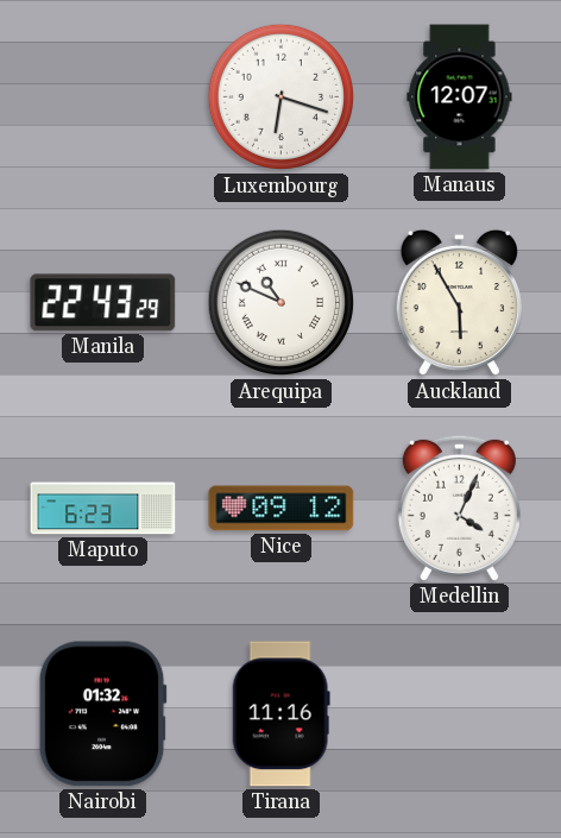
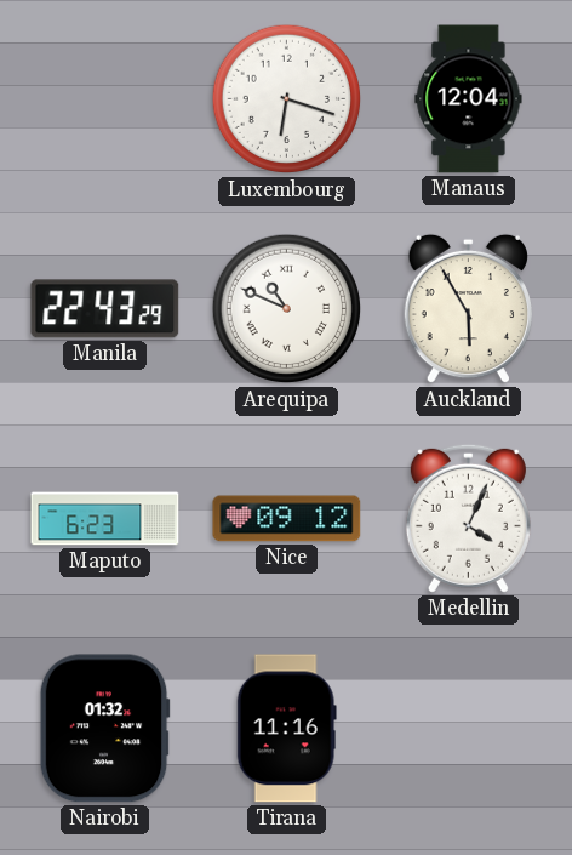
Manaus: 12:07 -> 12:04
